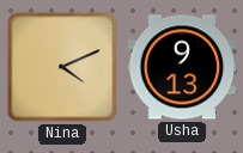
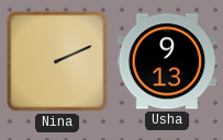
Nina: 4:11 -> 2:11
